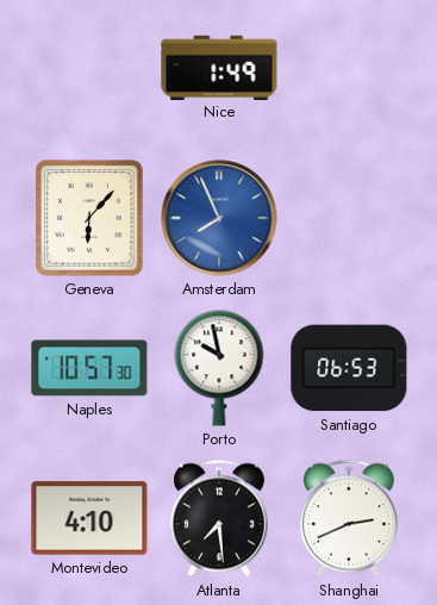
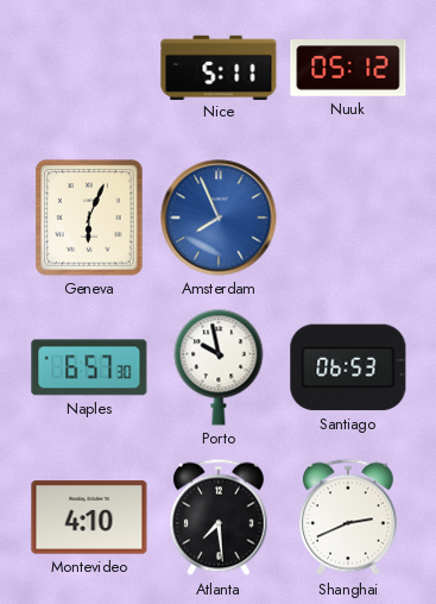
Nice: 1:49 -> 5:11
Nuuk: none -> 05:12
Geneva: 6:07 -> 6:04
Naples: 10:57 -> 6:57
